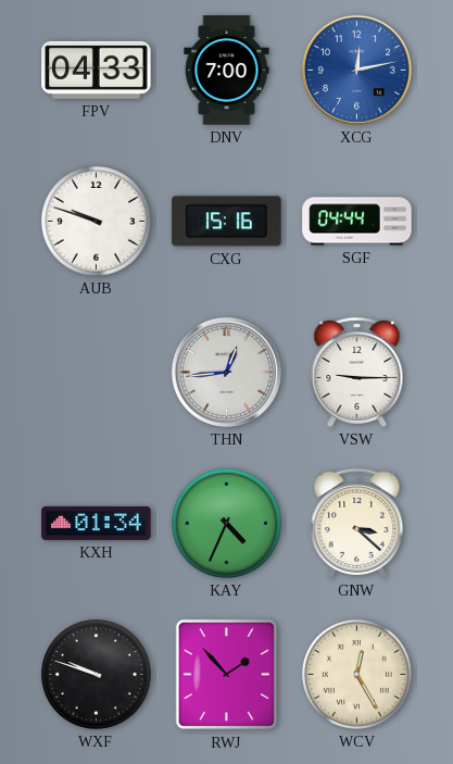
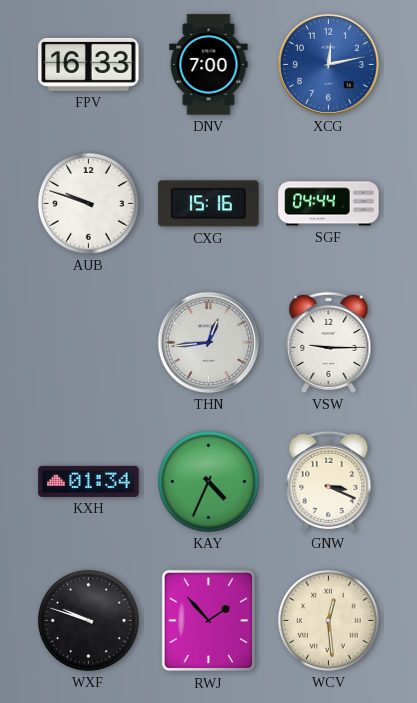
FPV: 04:33 -> 16:33
GNW: 3:22 -> 3:19
WCV: 12:25 -> 12:29
